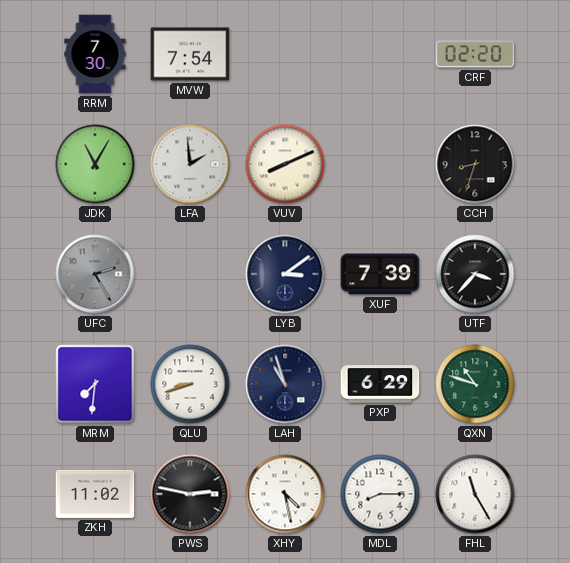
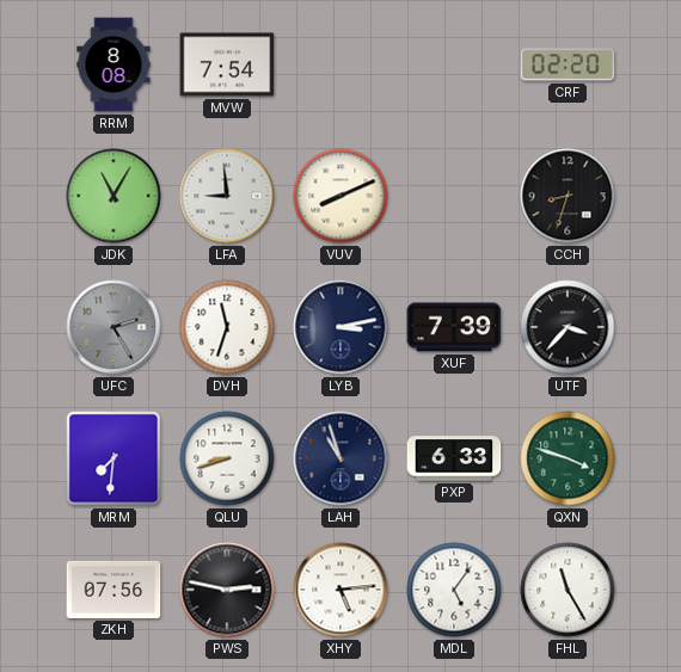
RRM: 7:30 -> 8:08
LFA: 1:59 -> 8:59
DVH: none -> 11:33
LYB: 3:09 -> 3:13
PXP: 6:29 -> 6:33
QXN: 10:48 -> 3:48
ZKH: 11:02 -> 07:56
XHY: 4:28 -> 5:14
MDL: 8:15 -> 5:06
